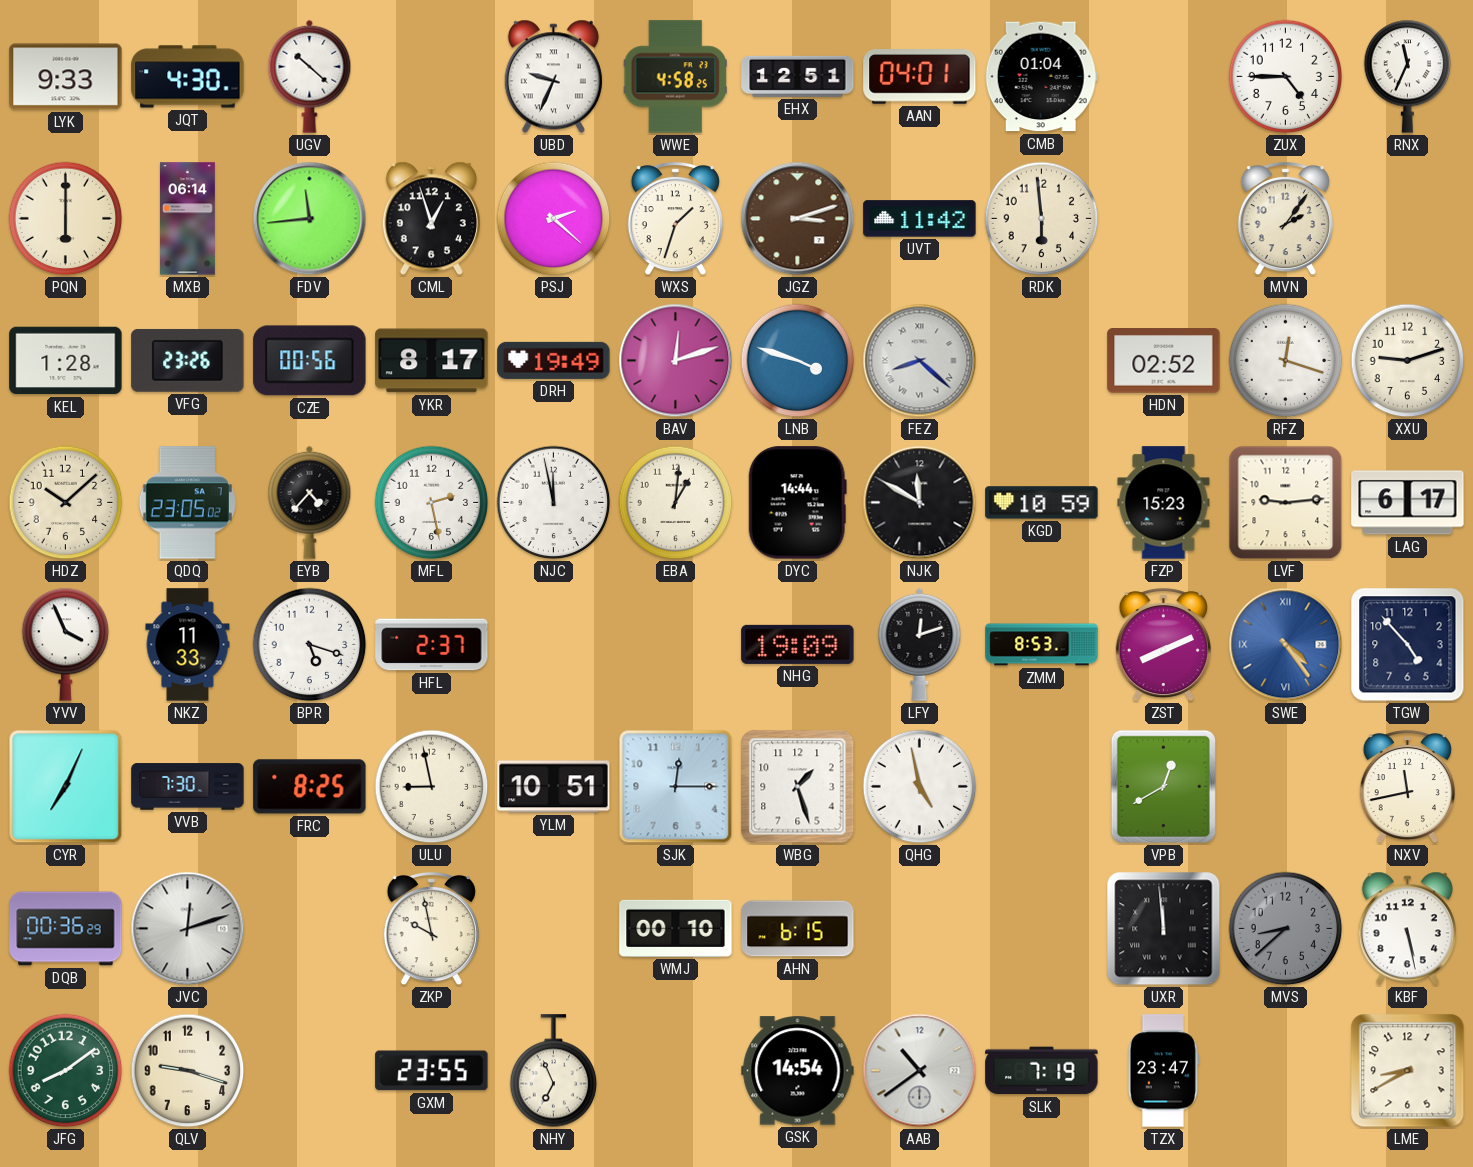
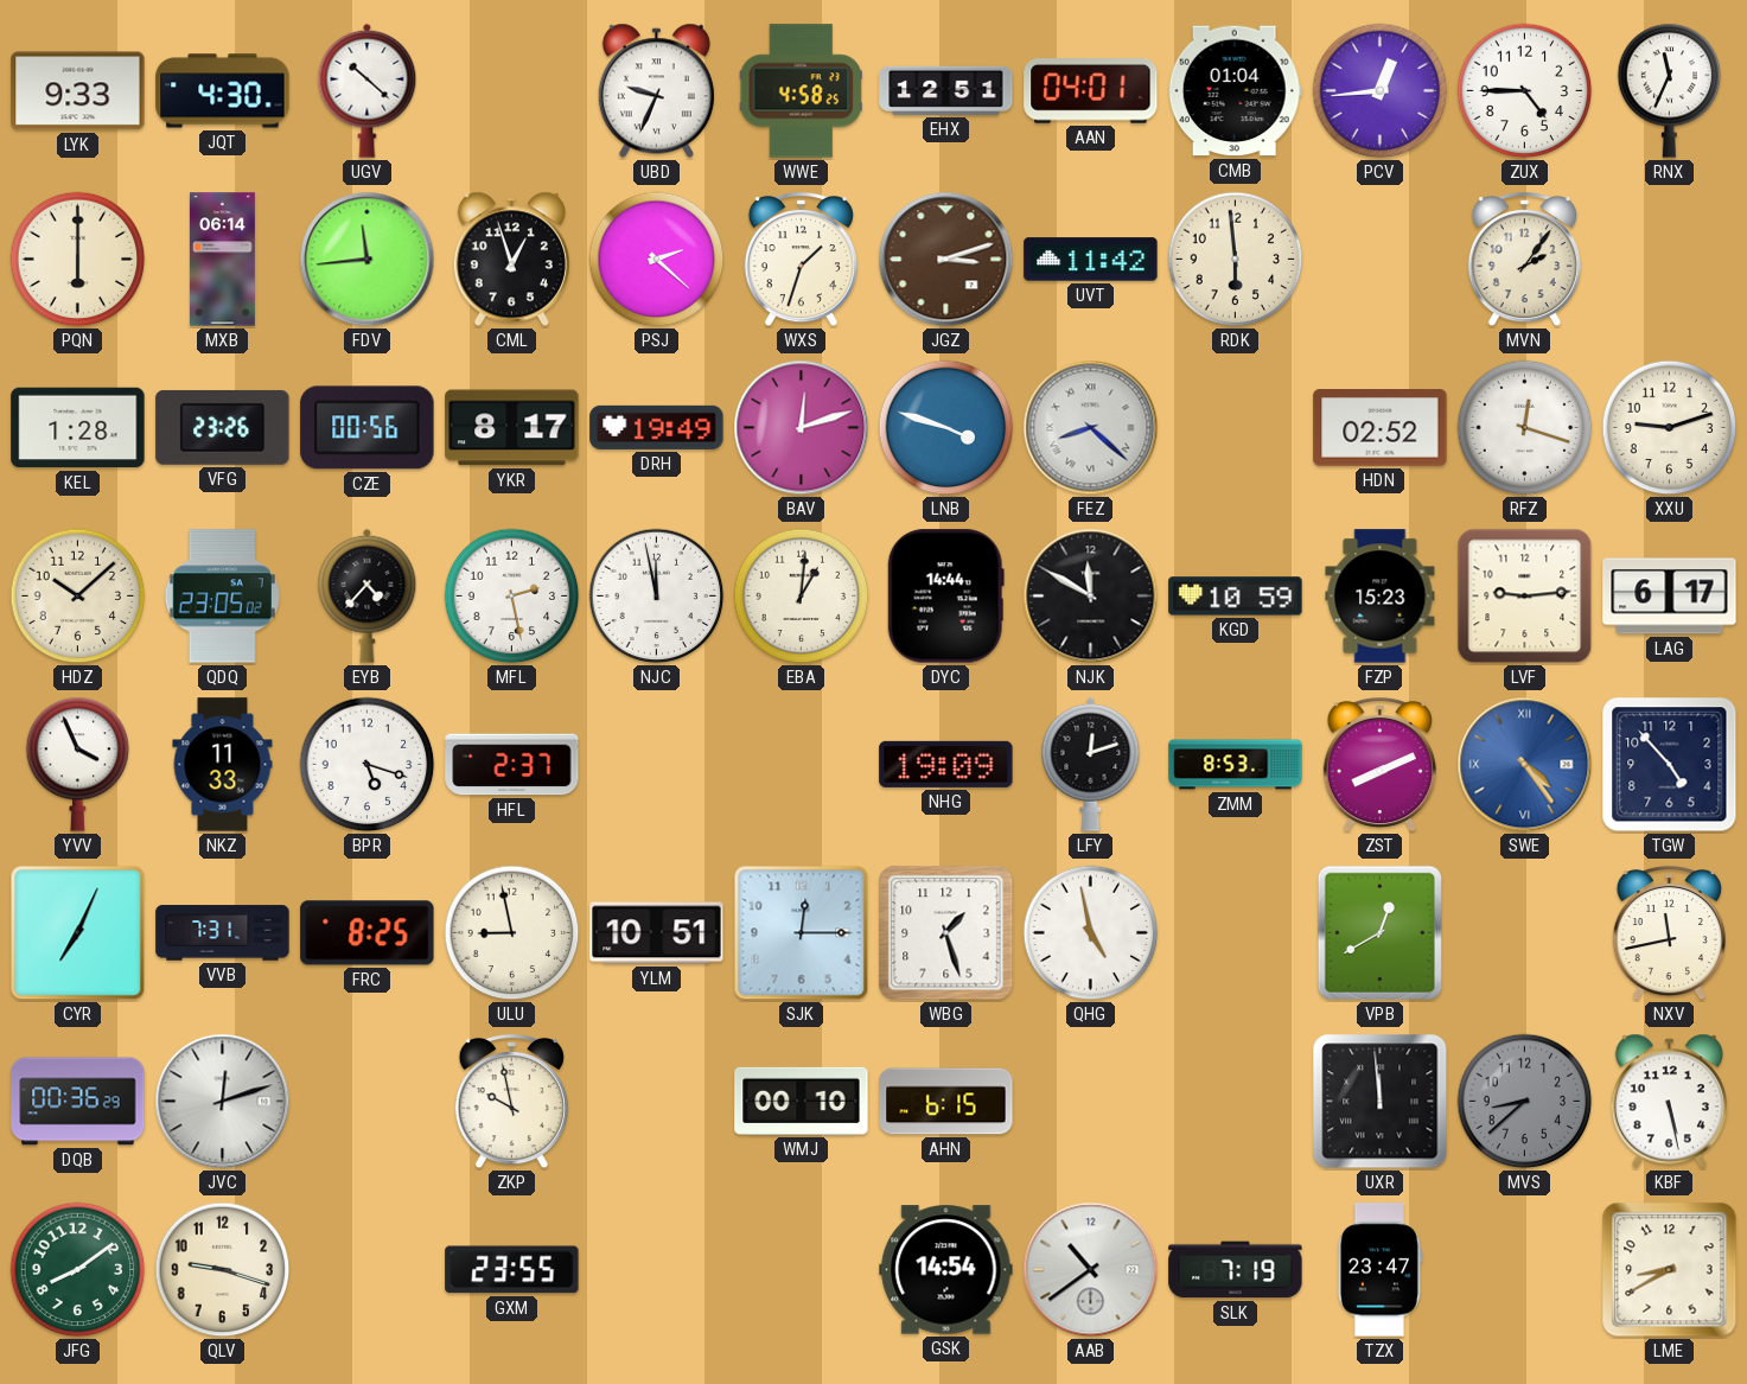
PCV: none -> 12:44
VVB: 7:30 -> 7:31
NHY: 6:56 -> none
